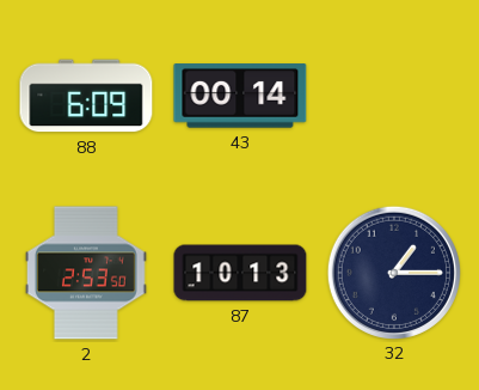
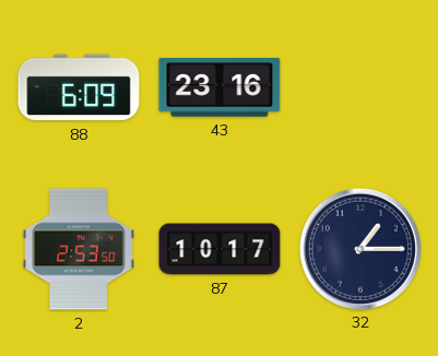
43: 00:14 -> 23:16
87: 10:13 -> 10:17
